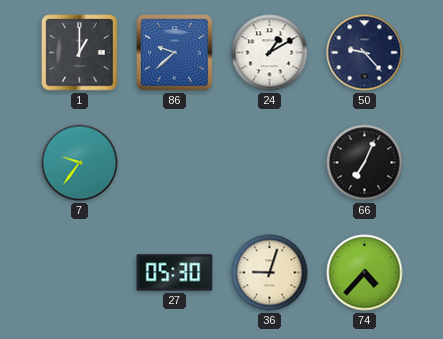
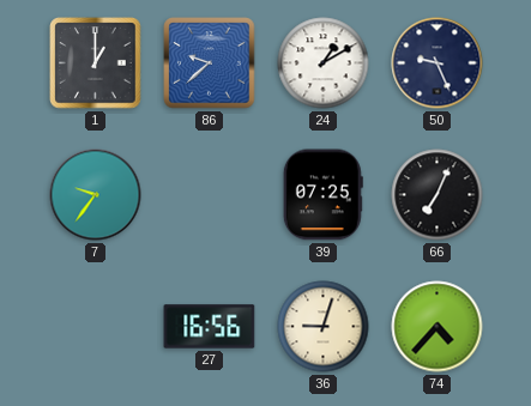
50: 9:23 -> 9:26
39: none -> 07:25
27: 05:30 -> 16:56
